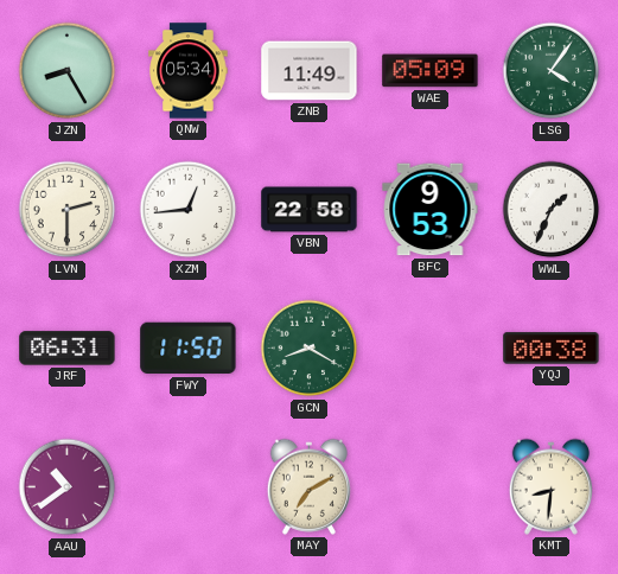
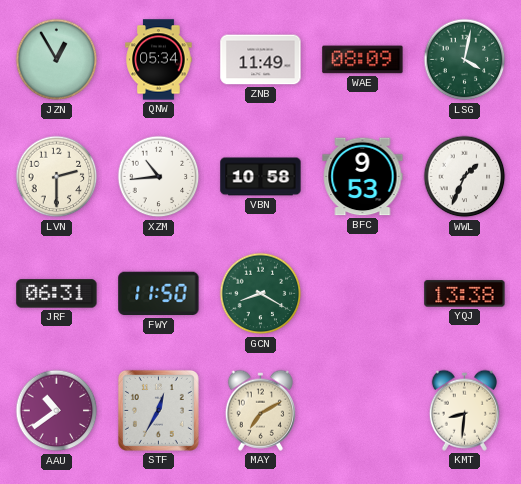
JZN: 8:25 -> 12:55
WAE: 05:09 -> 08:09
LSG: 4:06 -> 4:02
XZM: 12:44 -> 10:44
VBN: 22:58 -> 10:58
YQJ: 00:38 -> 13:38
STF: none -> 12:35
